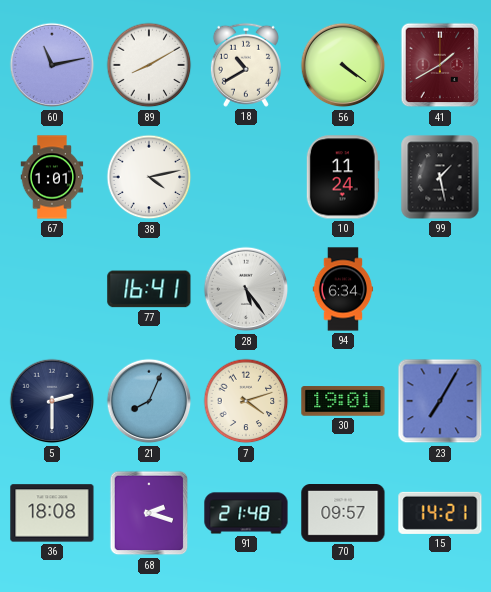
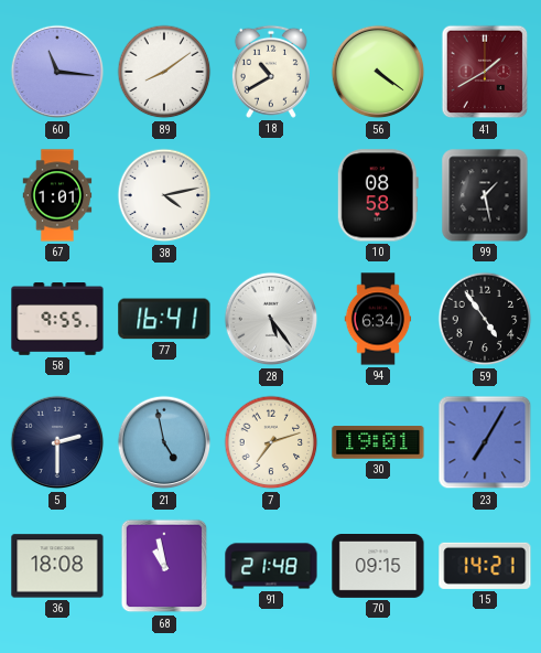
60: 11:13 -> 11:16
89: 8:10 -> 8:09
10: 11:24 -> 08:58
58: none -> 9:55
59: none -> 4:54
21: 8:04 -> 4:58
7: 4:12 -> 7:12
68: 2:18 -> 10:58
70: 09:57 -> 09:15
